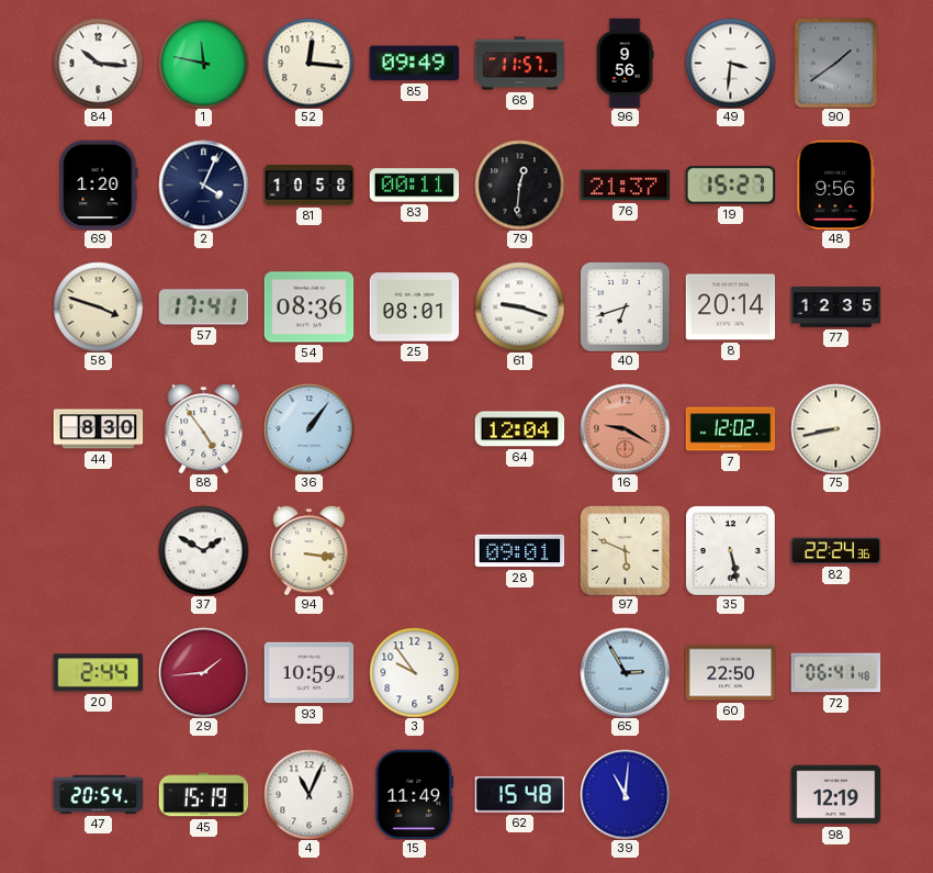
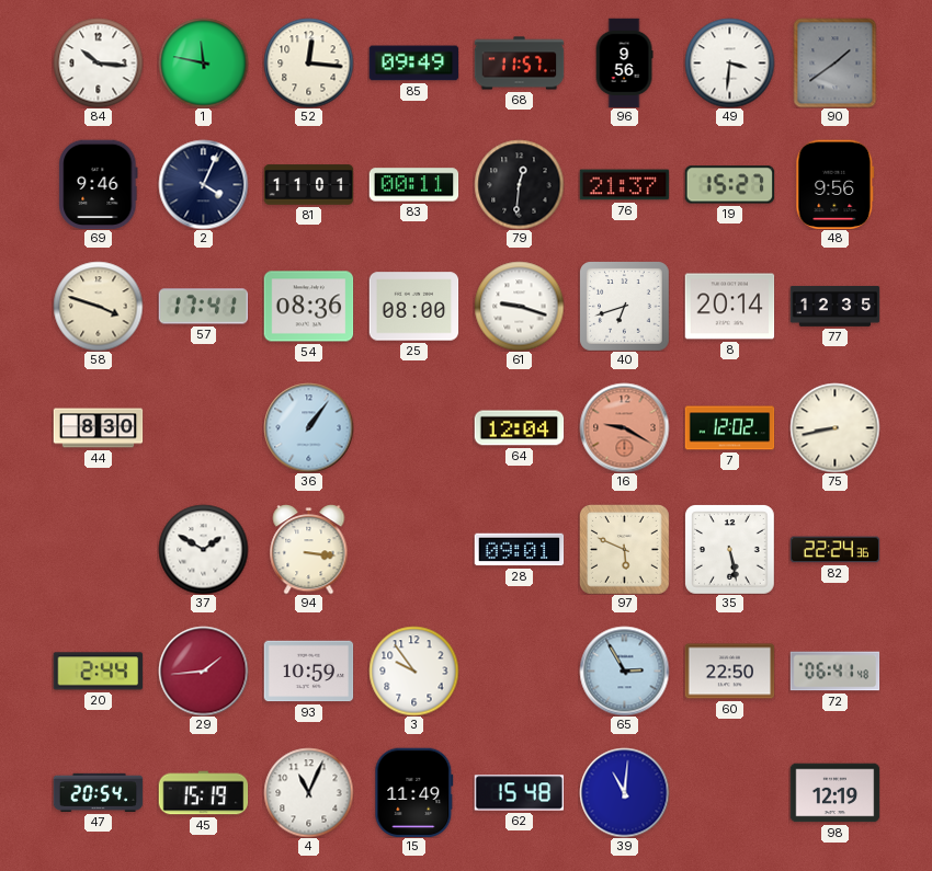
69: 1:20 -> 9:46
81: 10:58 -> 11:01
25: 08:01 -> 08:00
88: 4:54 -> none
